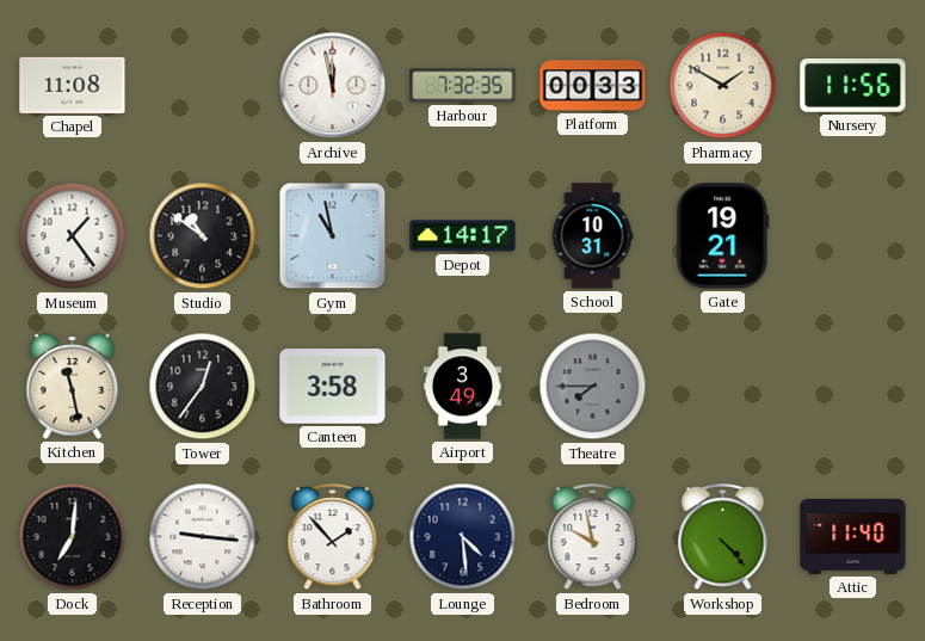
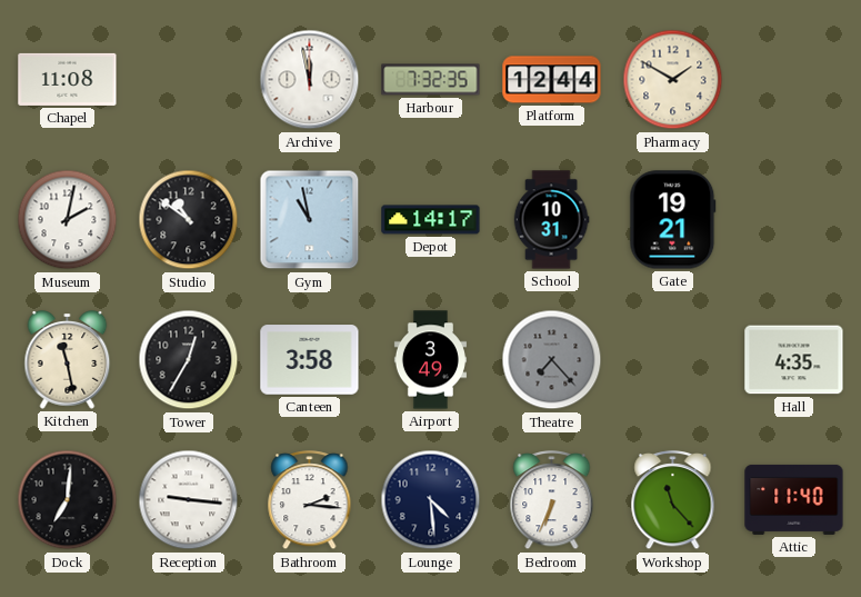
Platform: 00:33 -> 12:44
Nursery: 11:56 -> none
Museum: 1:24 -> 2:02
Tower: 12:36 -> 12:35
Theatre: 7:45 -> 7:23
Hall: none -> 4:35
Bathroom: 1:53 -> 2:16
Bedroom: 9:58 -> 6:34
Workshop: 4:23 -> 11:23
